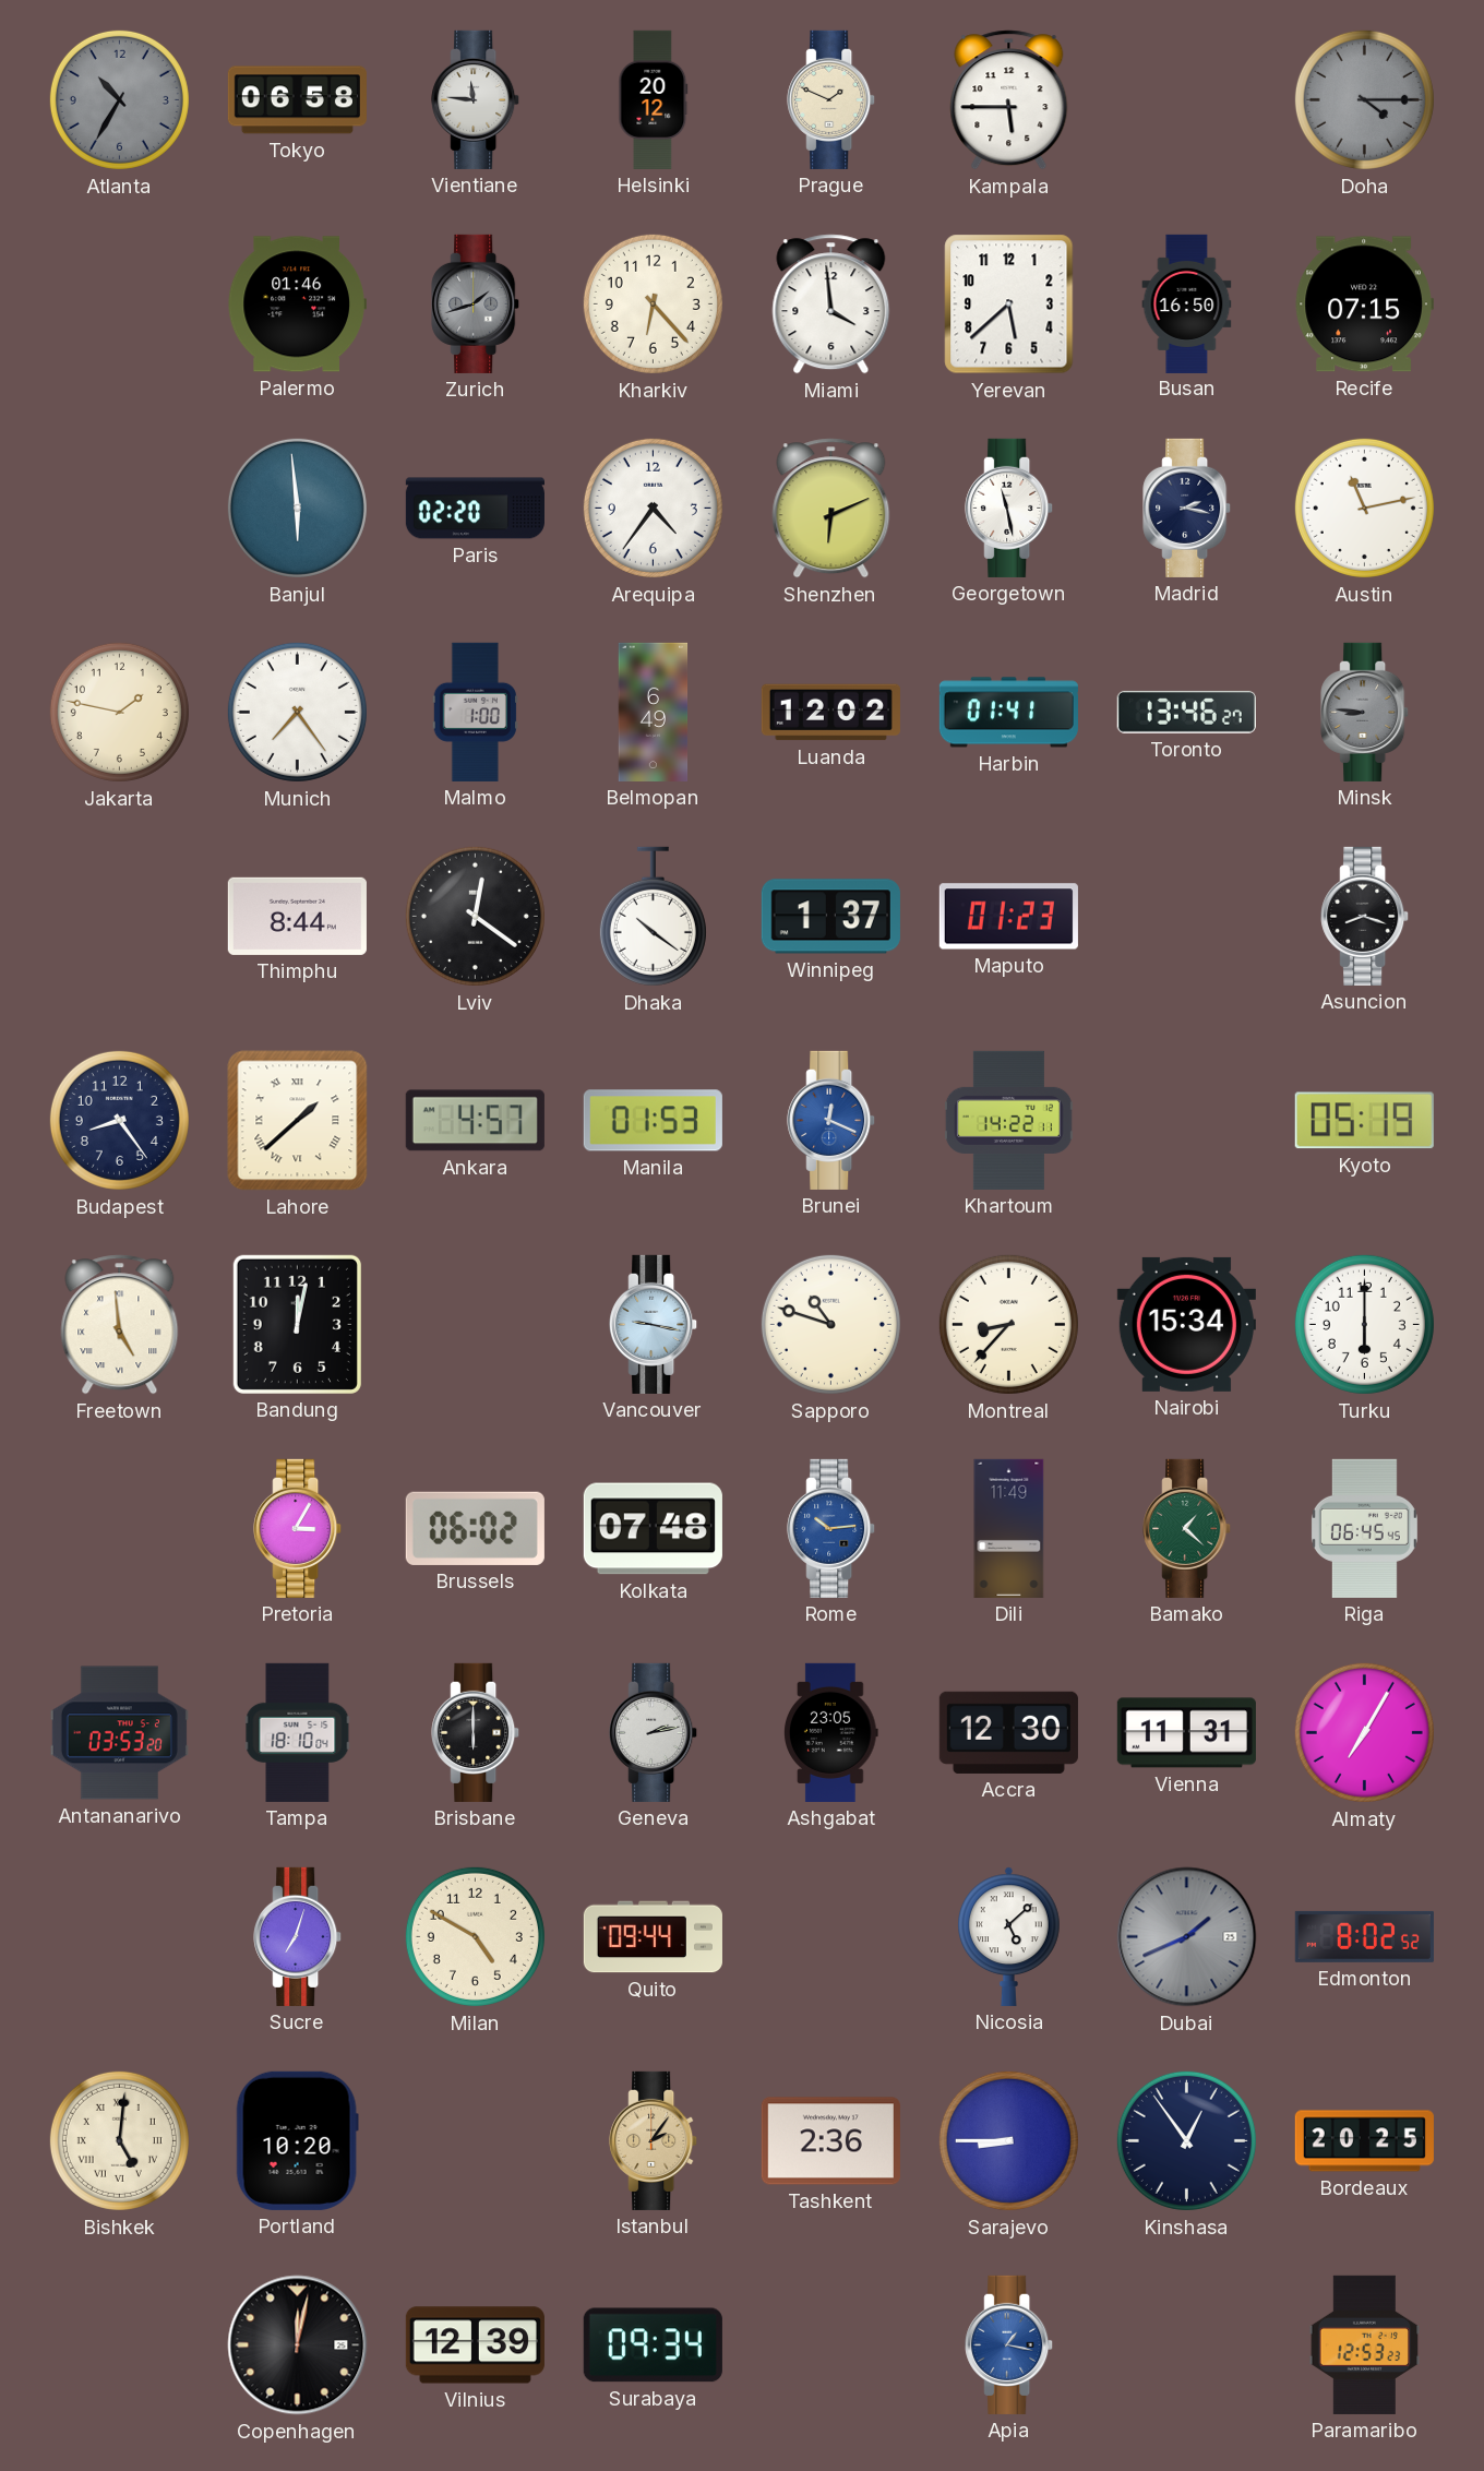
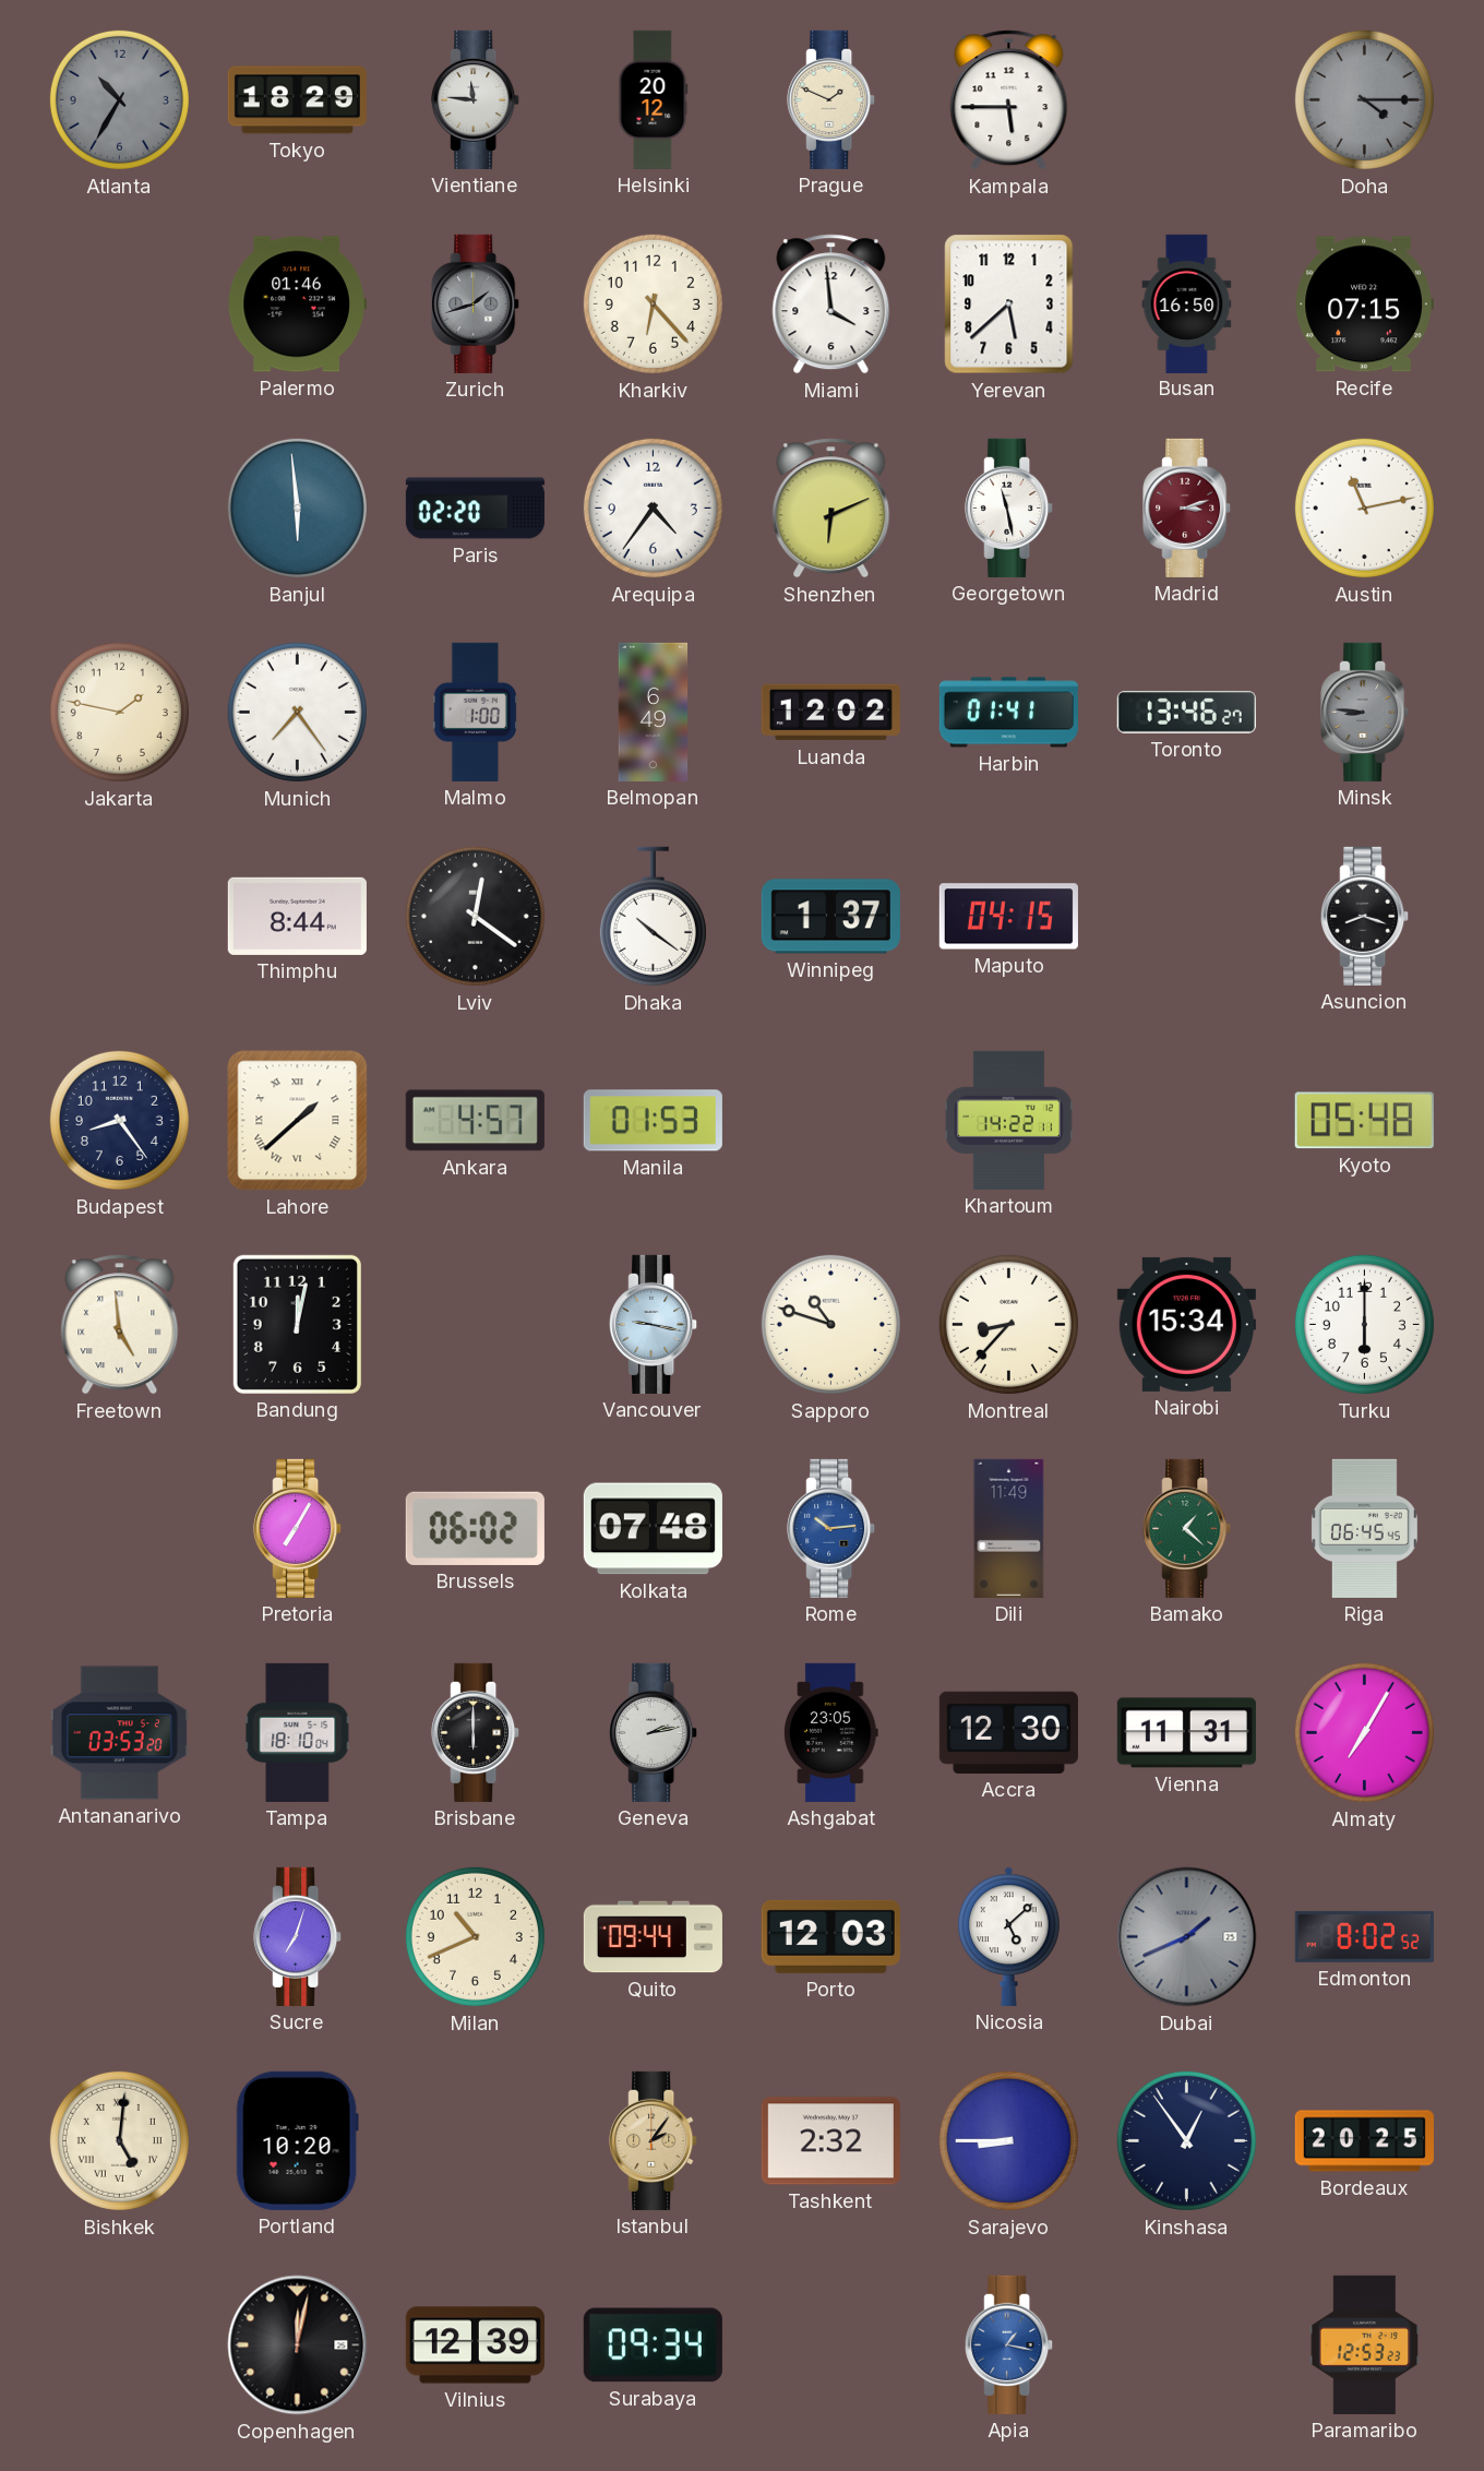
Tokyo: 06:58 -> 18:29
Madrid: 2:17 -> 3:12
Madrid dial: navy -> burgundy
Maputo: 01:23 -> 04:15
Brunei: 12:19 -> none
Kyoto: 05:19 -> 05:48
Pretoria: 3:05 -> 7:05
Milan: 4:50 -> 10:41
Porto: none -> 12:03
Tashkent: 2:36 -> 2:32
